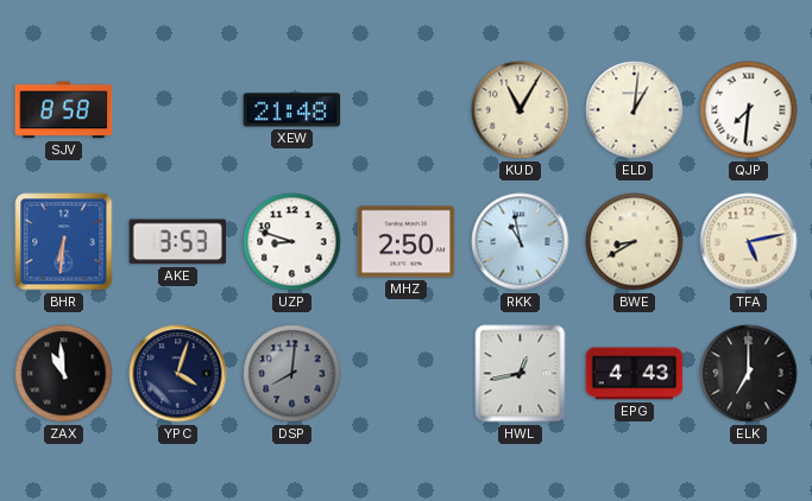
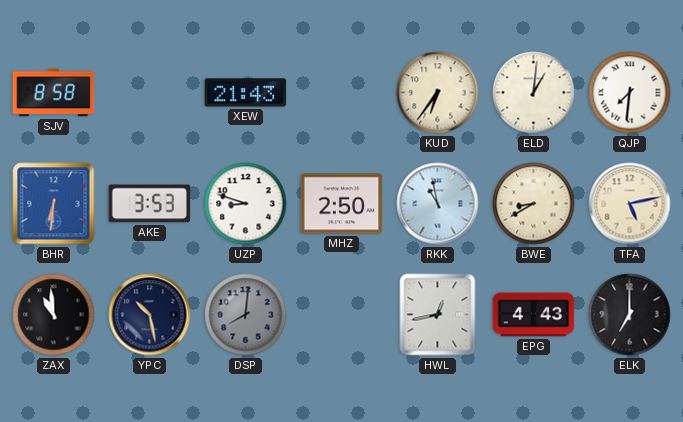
XEW: 21:48 -> 21:43
KUD: 11:05 -> 6:36
YPC: 4:03 -> 10:28
